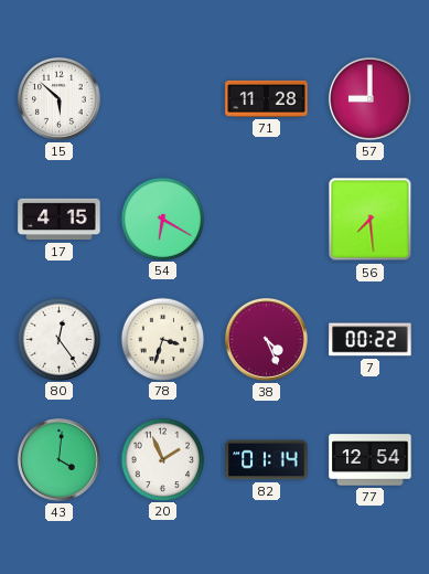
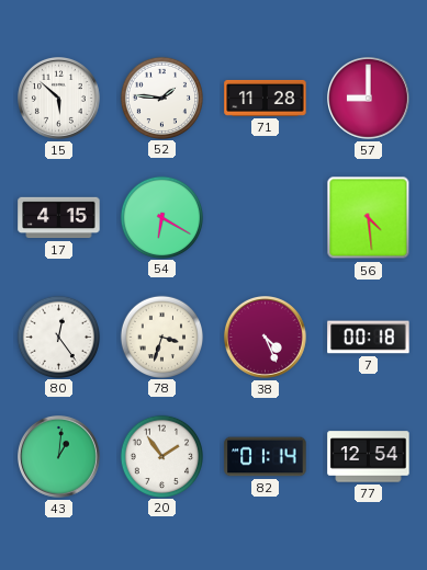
52: none -> 1:46
56: 7:29 -> 4:29
7: 00:22 -> 00:18
43: 4:01 -> 1:01
20: 1:56 -> 1:54
